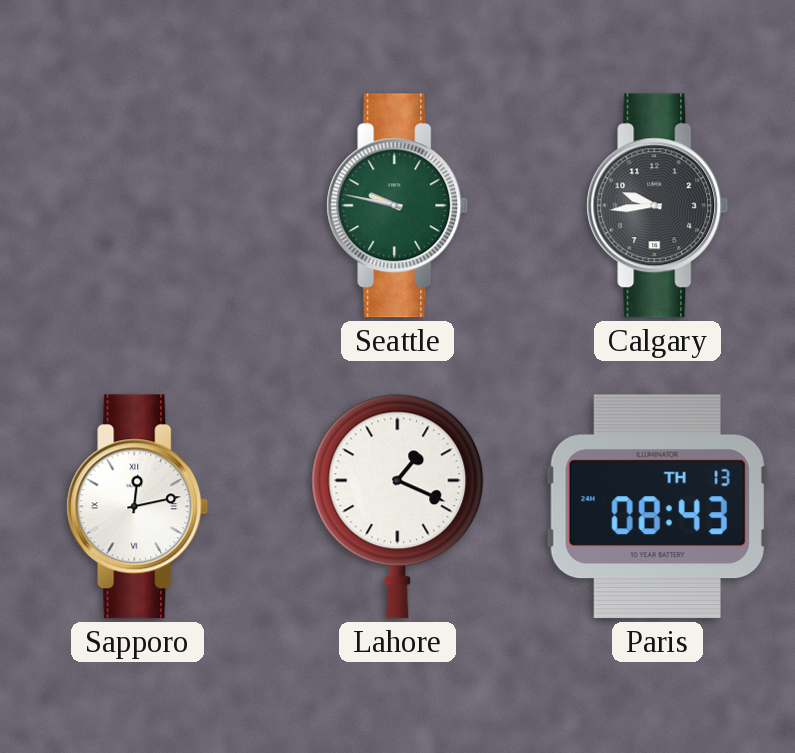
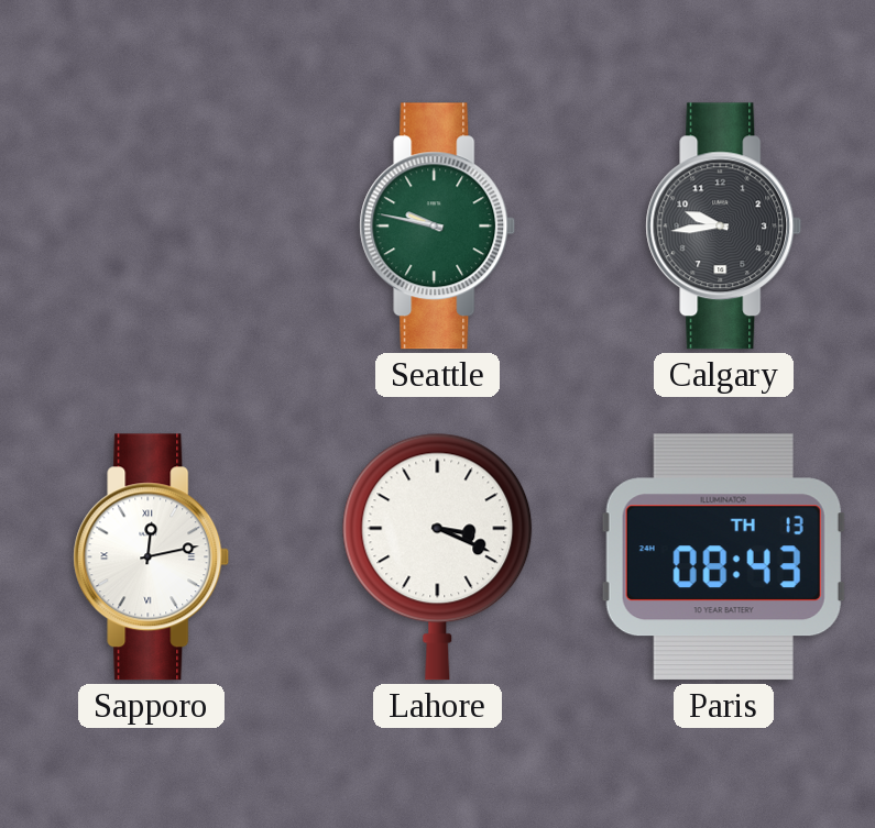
Lahore: 1:19 -> 3:19
